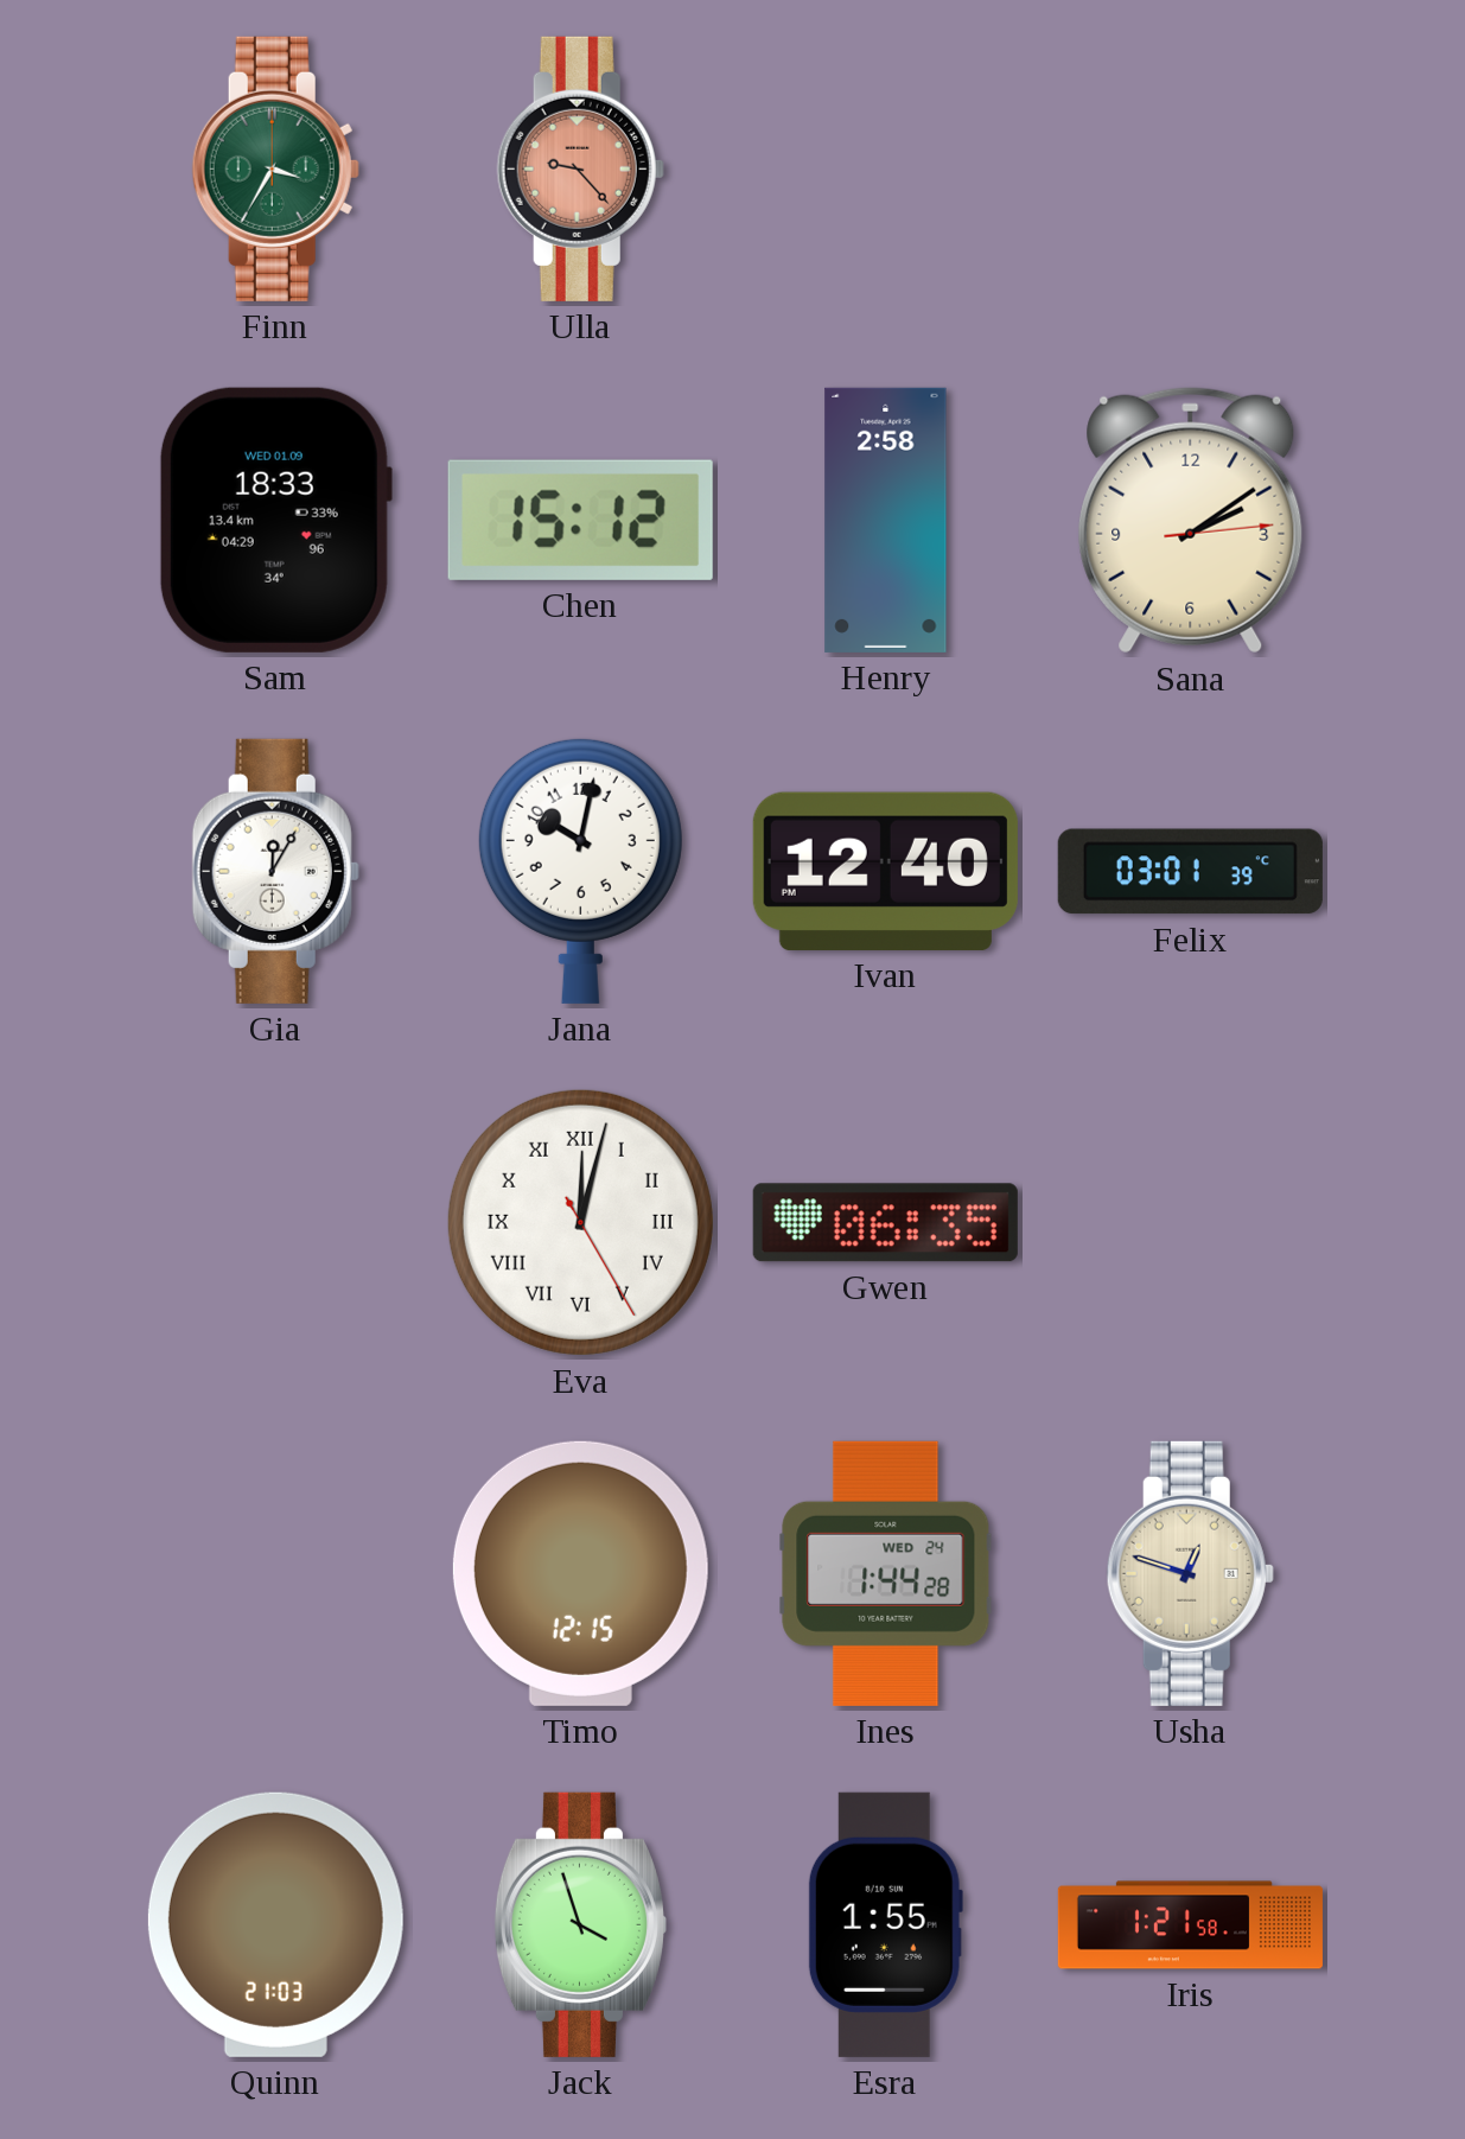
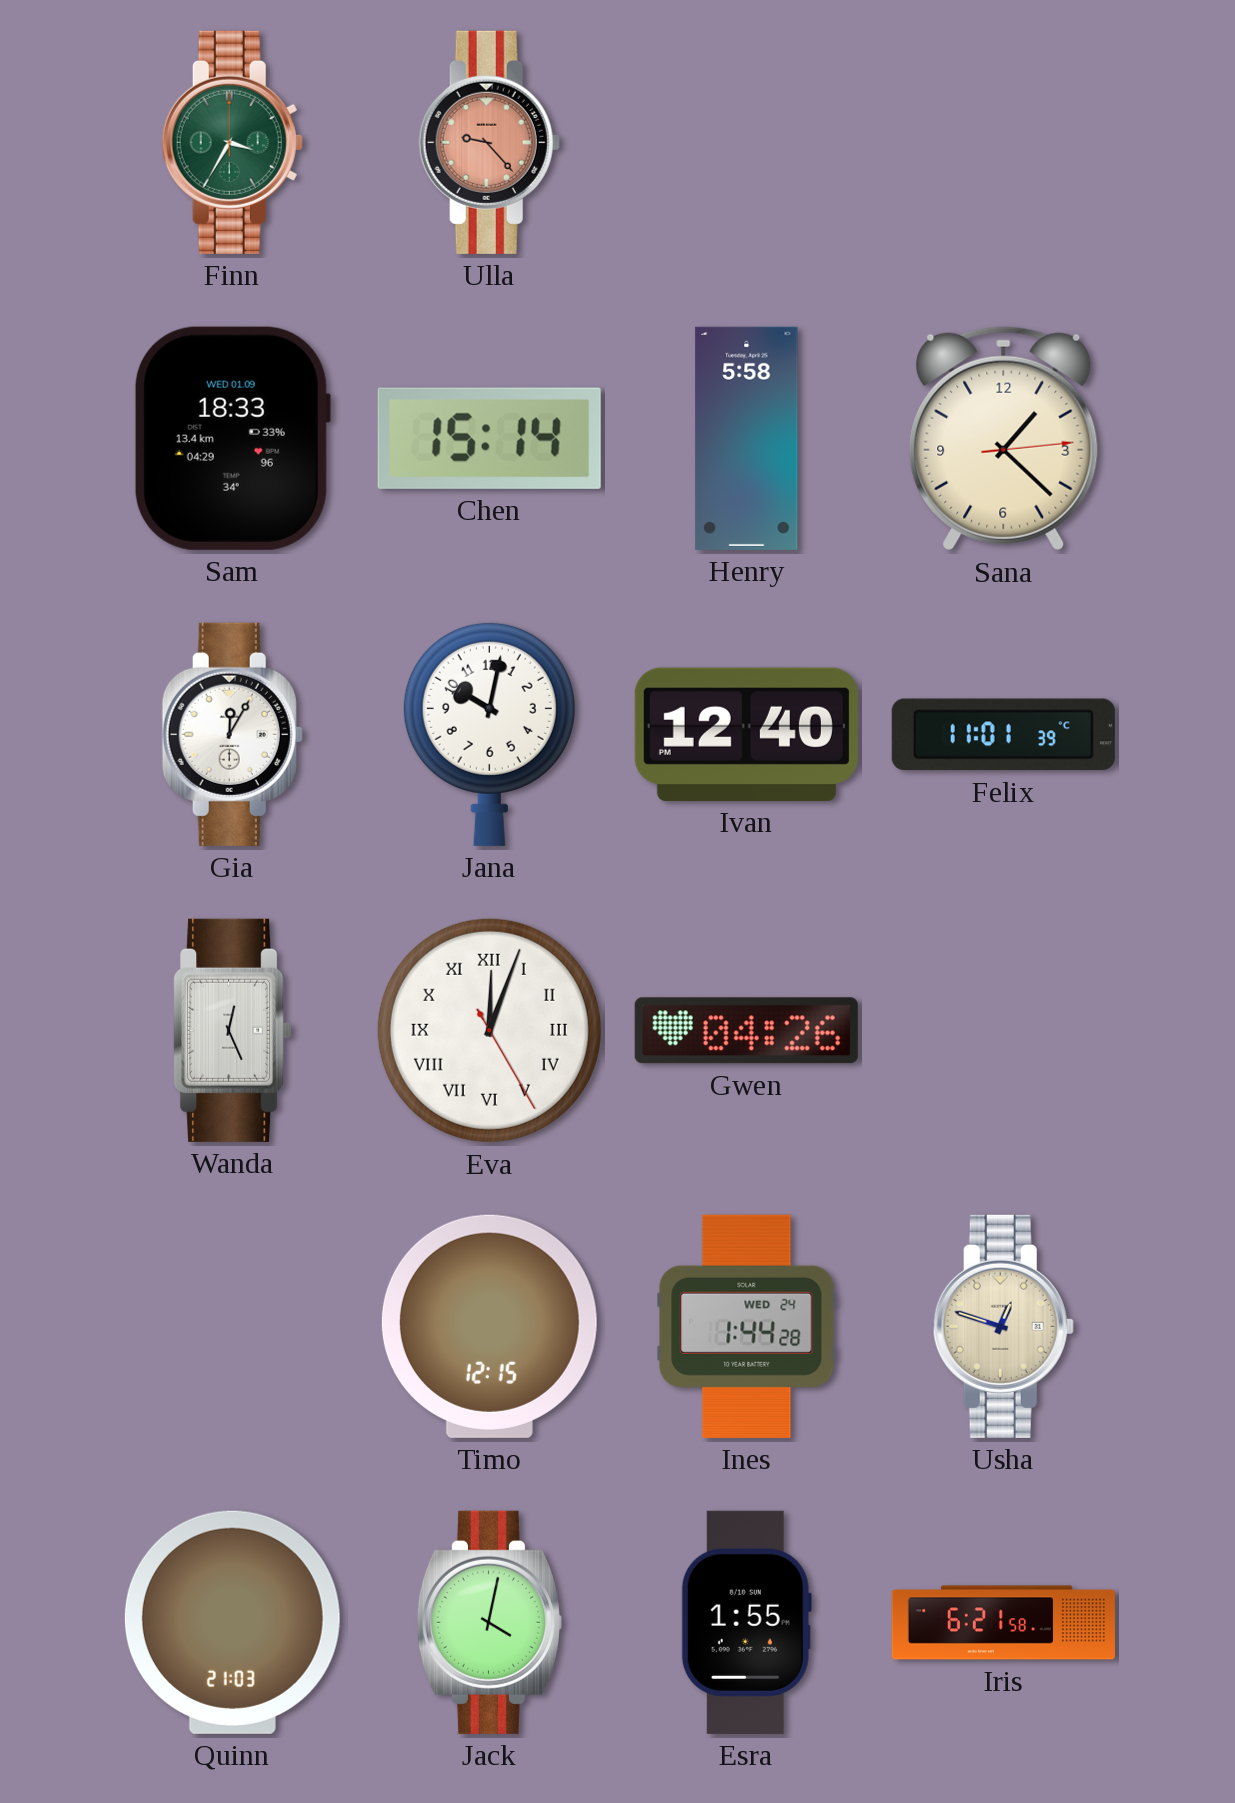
Chen: 15:12 -> 15:14
Henry: 2:58 -> 5:58
Sana: 2:09 -> 1:22
Felix: 03:01 -> 11:01
Wanda: none -> 12:26
Eva: 12:02 -> 12:03
Gwen: 06:35 -> 04:26
Jack: 3:57 -> 4:02
Iris: 1:21 -> 6:21
